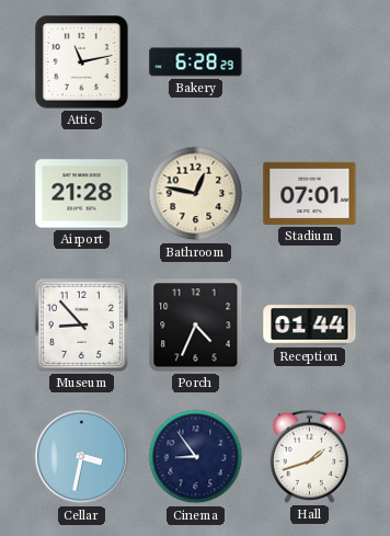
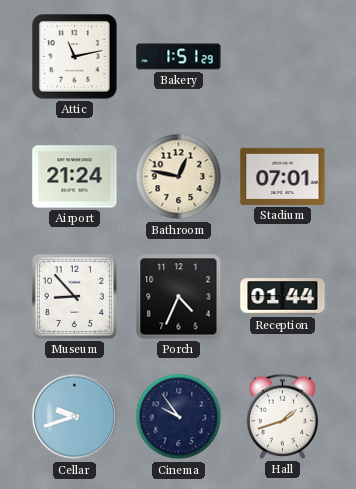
Bakery: 6:28 -> 1:51
Airport: 21:28 -> 21:24
Cellar: 3:32 -> 9:42
Cinema: 8:54 -> 9:54
